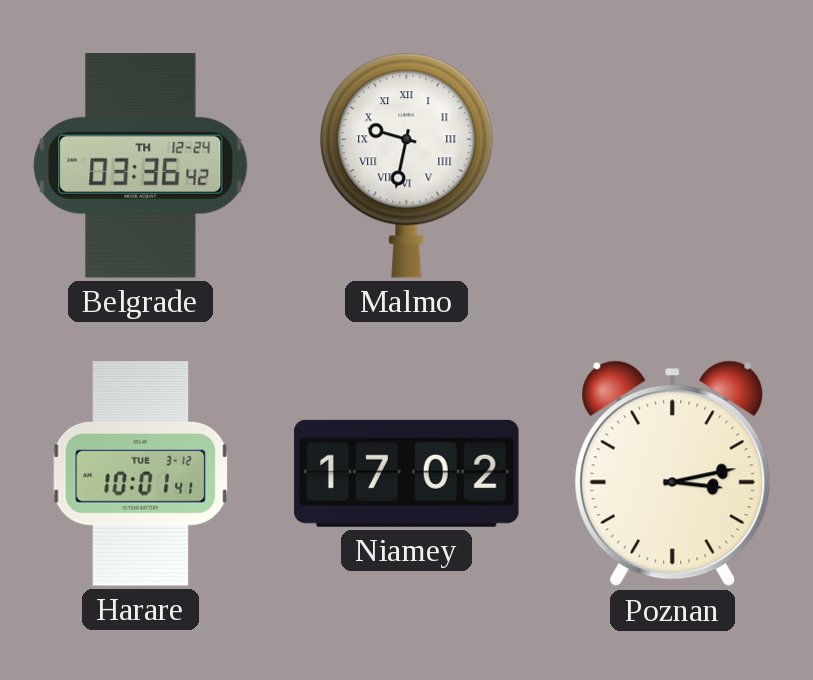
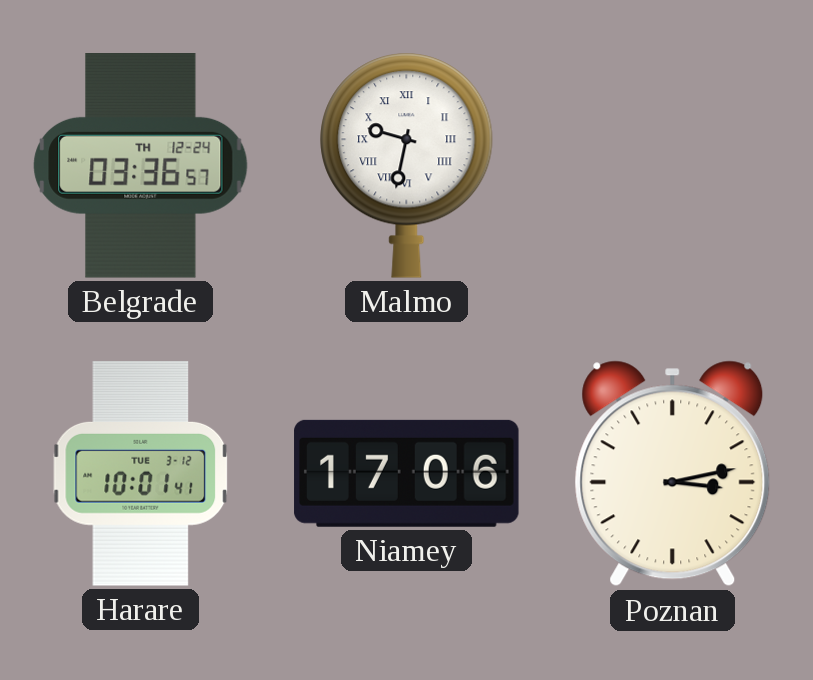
Belgrade: 03:36:42 -> 03:36:57
Niamey: 17:02 -> 17:06
